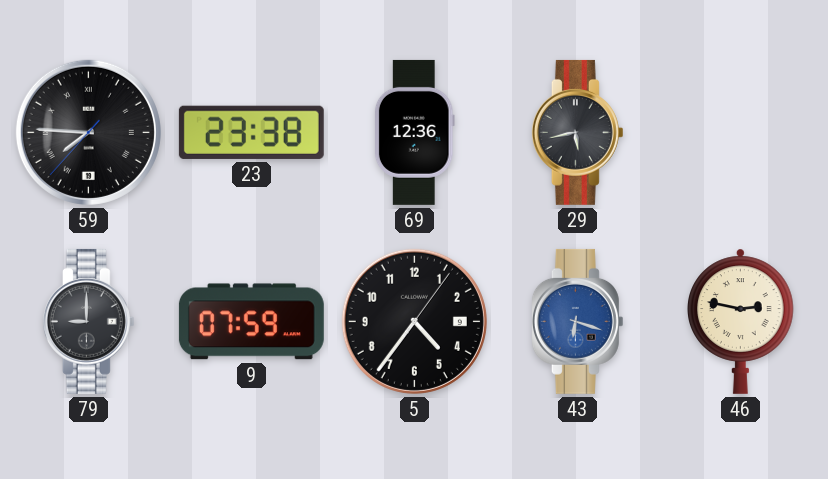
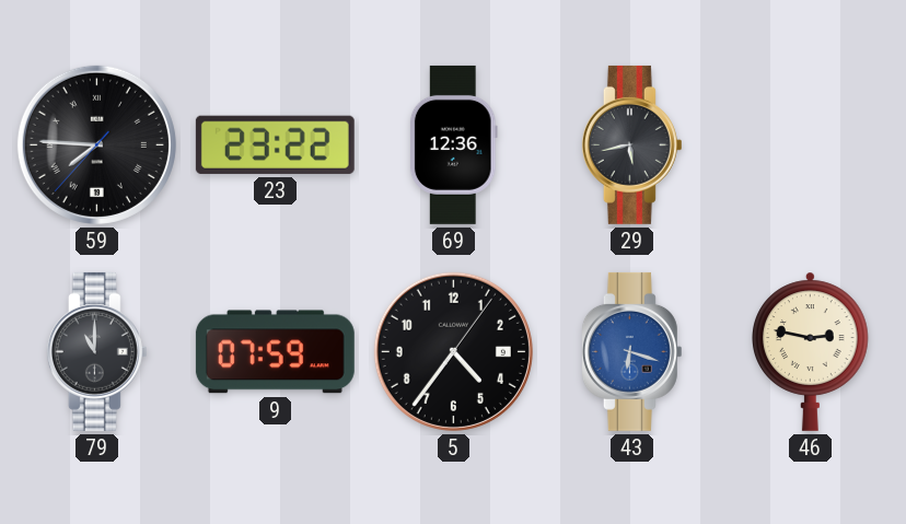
23: 23:38 -> 23:22
79: 9:00 -> 11:00
